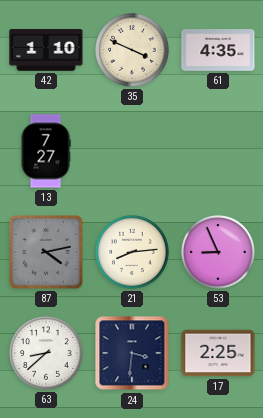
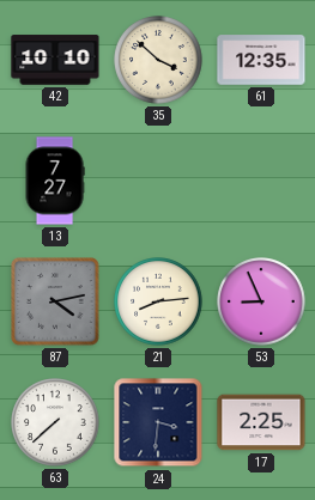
42: 1:10 -> 10:10
35: 3:49 -> 3:52
61: 4:35 -> 12:35
63: 8:38 -> 7:38
